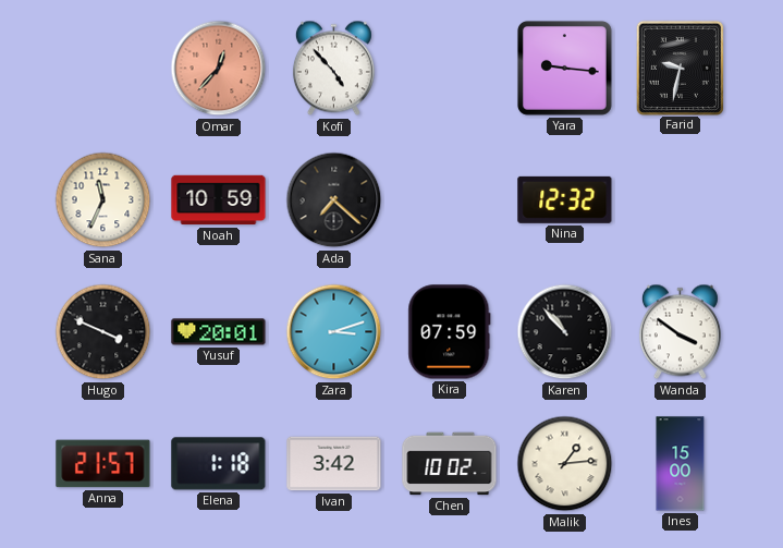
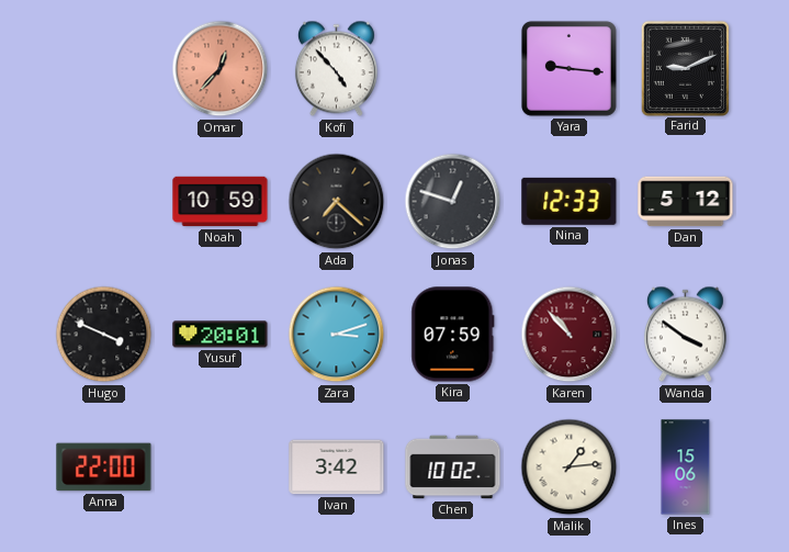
Farid: 9:32 -> 9:11
Sana: 11:34 -> none
Jonas: none -> 12:48
Nina: 12:32 -> 12:33
Dan: none -> 5:12
Karen dial: black -> burgundy
Anna: 21:57 -> 22:00
Elena: 1:18 -> none
Ines: 15:00 -> 15:06
